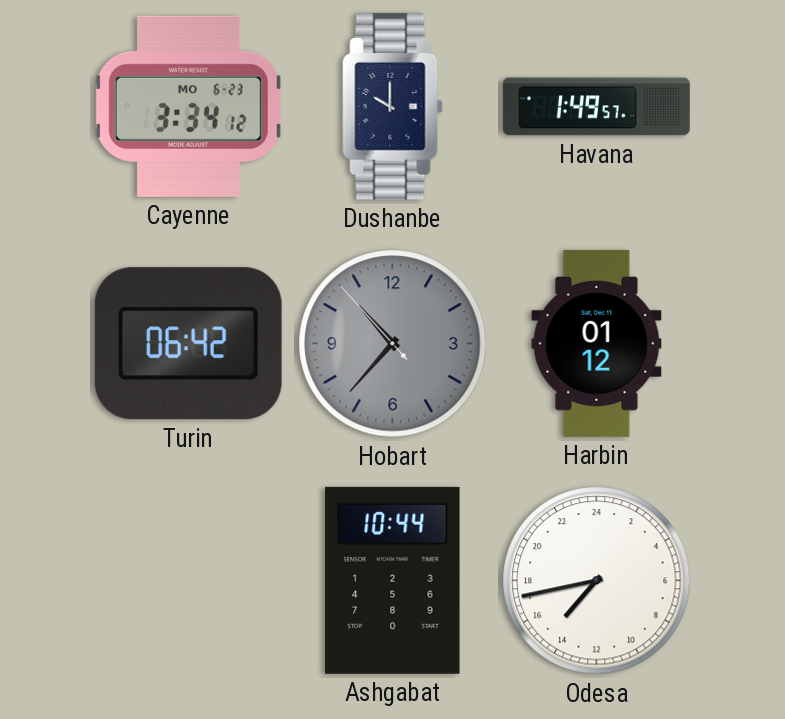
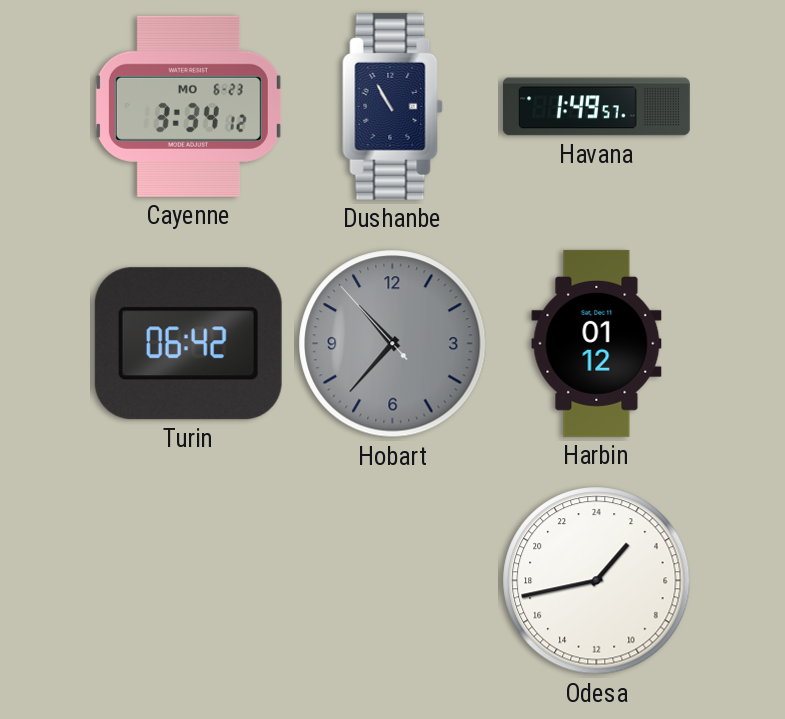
Dushanbe: 10:00 -> 10:55
Ashgabat: 10:44 -> none
Odesa: 14:43 -> 2:43
